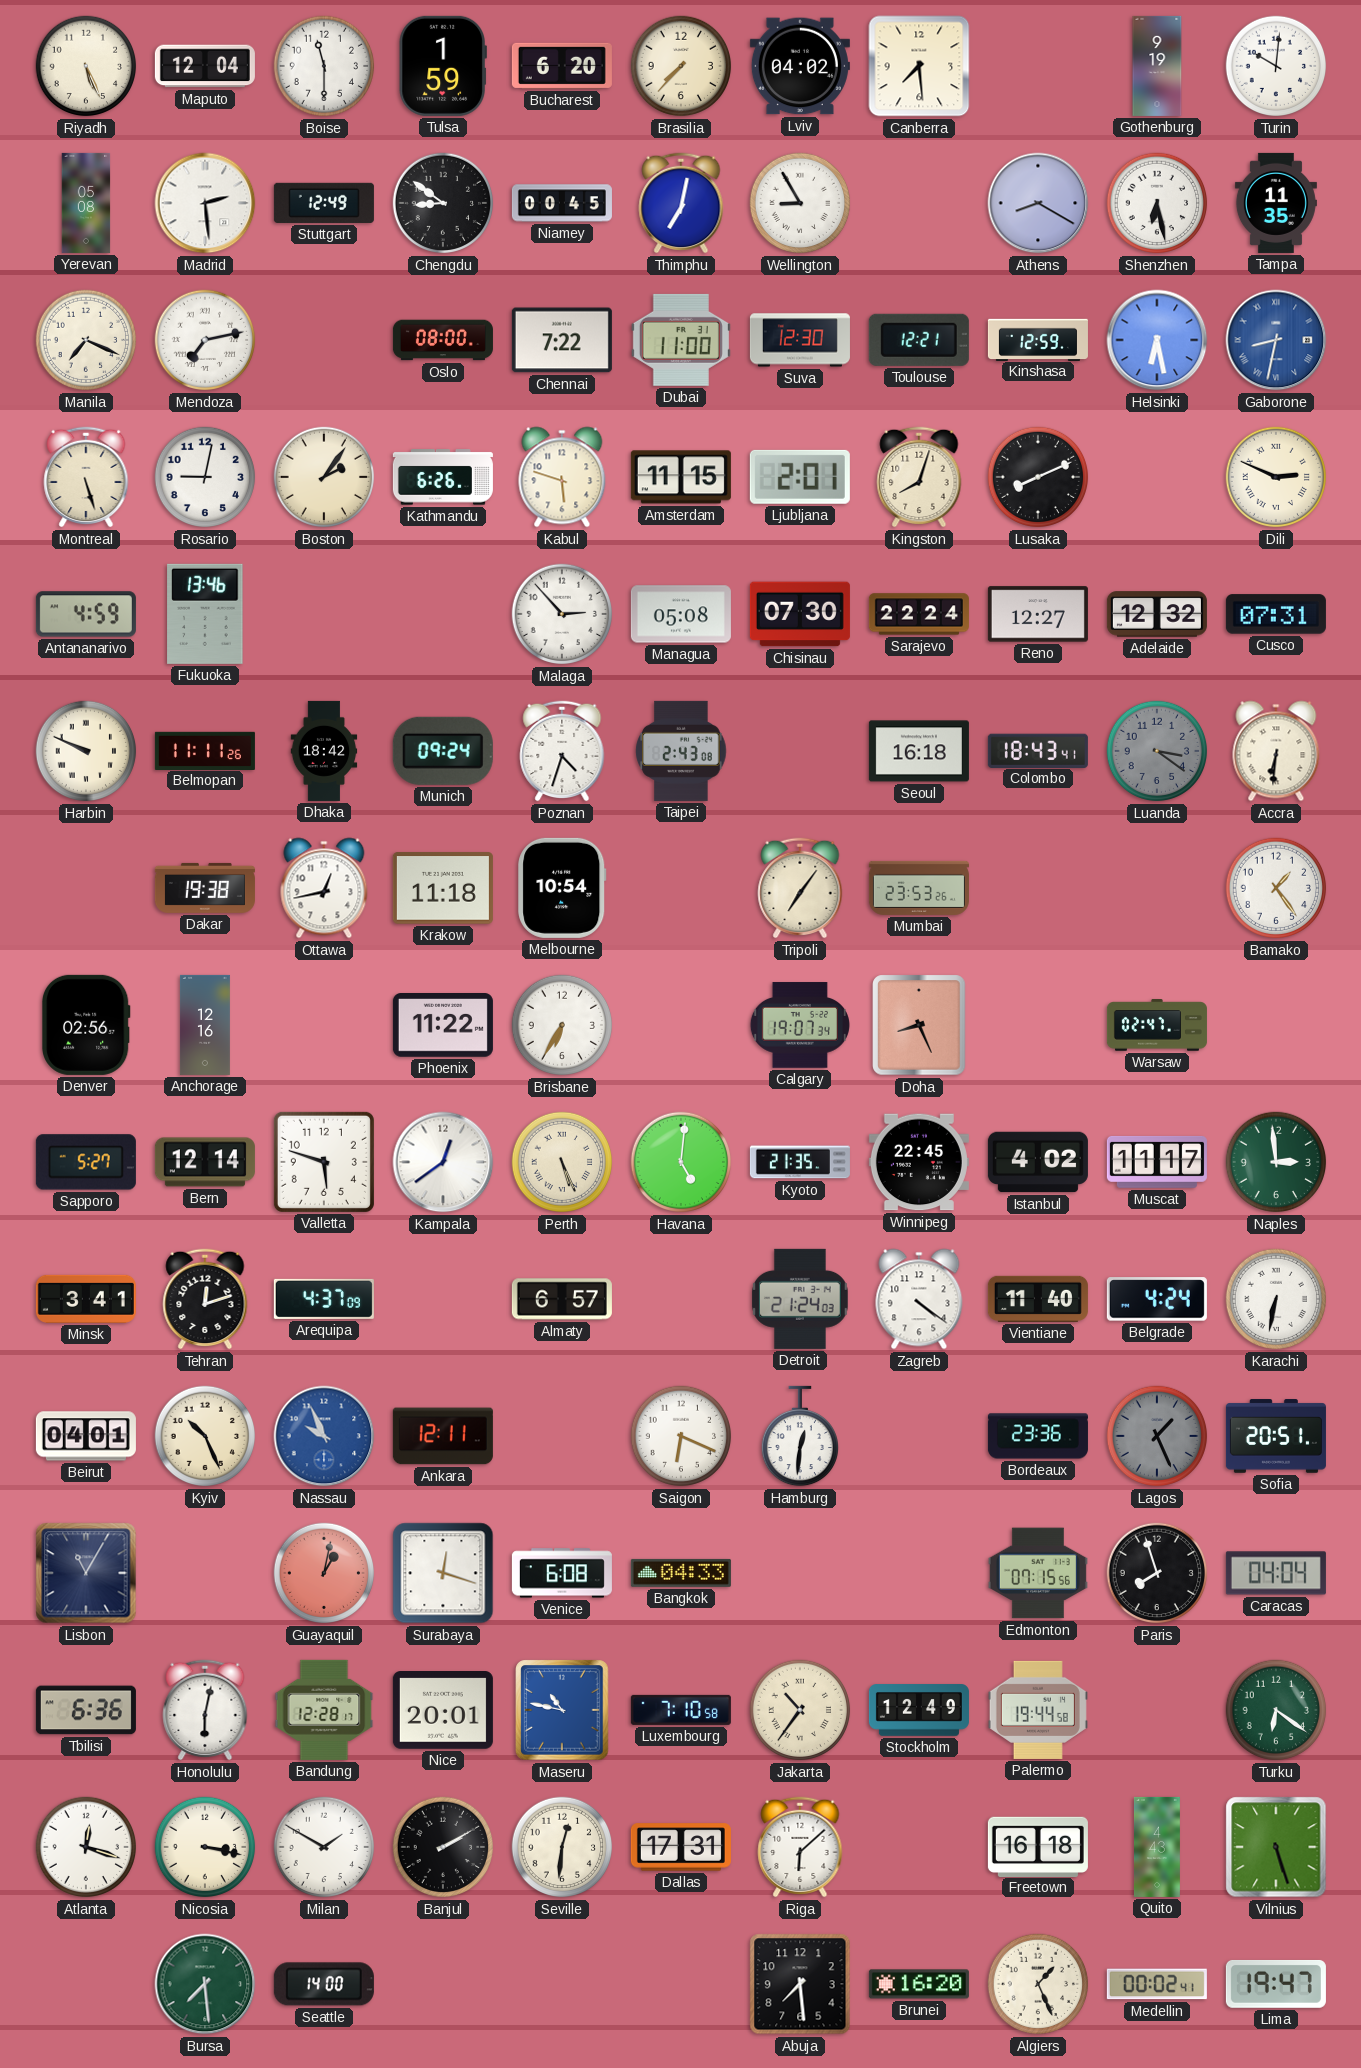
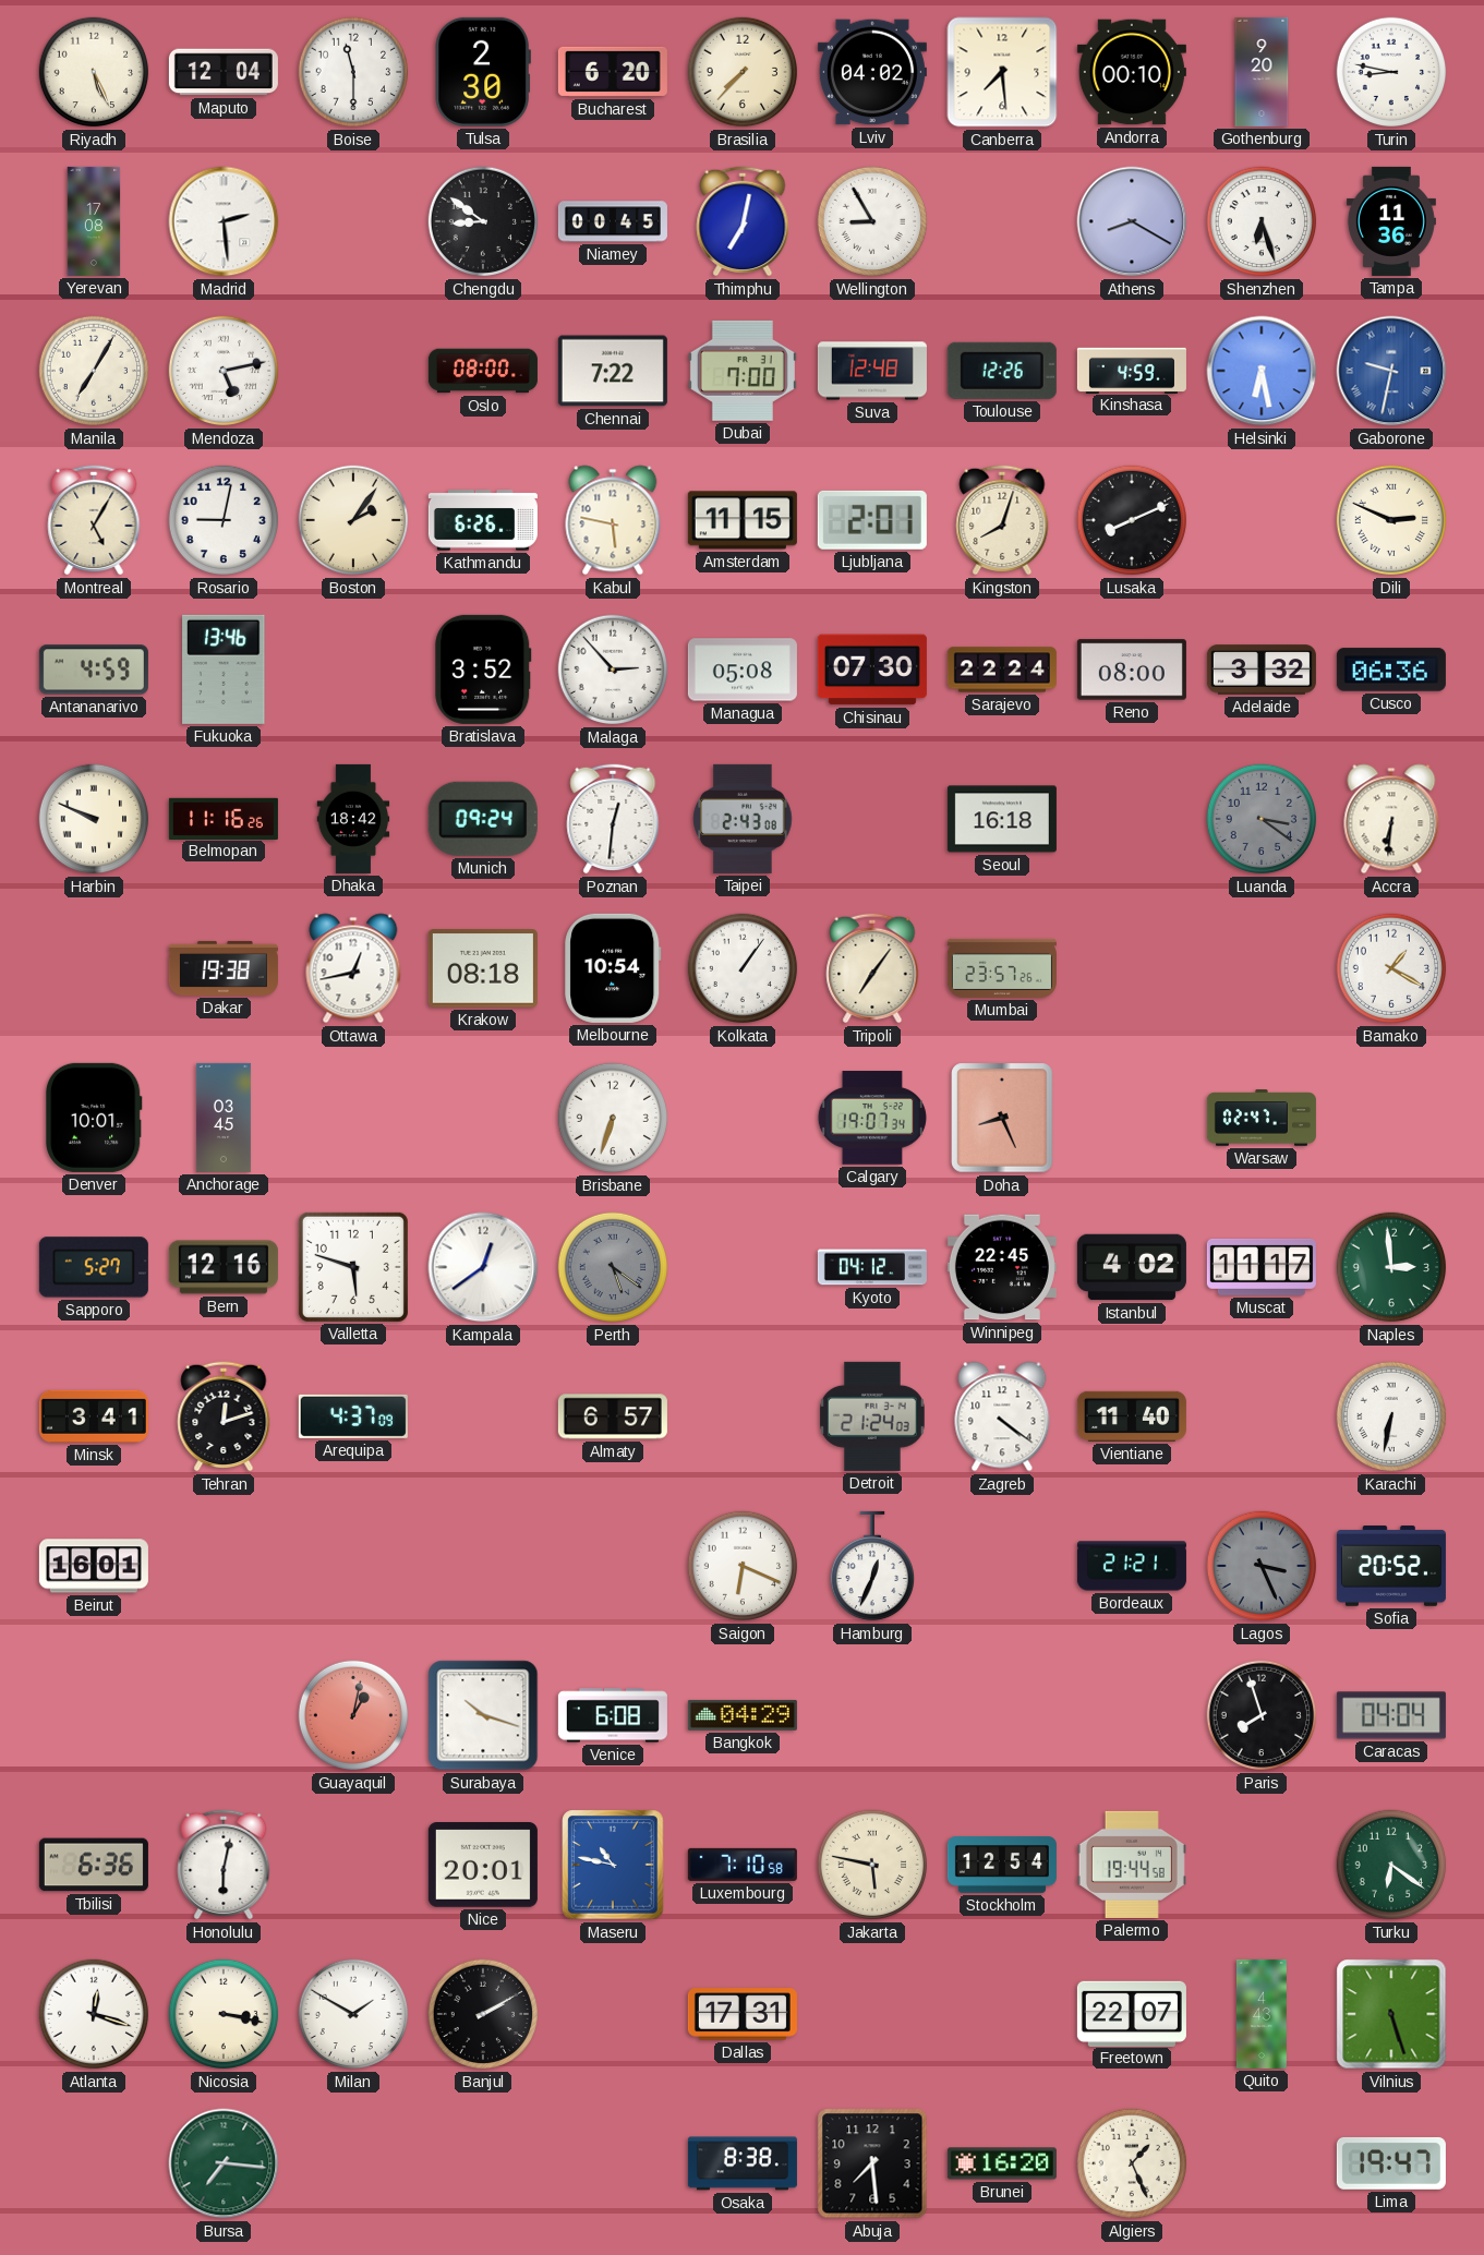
Tulsa: 1:59 -> 2:30
Andorra: none -> 00:10
Gothenburg: 9:19 -> 9:20
Turin: 10:01 -> 8:47
Yerevan: 05:08 -> 17:08
Stuttgart: 12:49 -> none
Shenzhen: 6:28 -> 6:27
Tampa: 11:35 -> 11:36
Manila: 7:19 -> 7:05
Mendoza: 7:13 -> 5:13
Dubai: 11:00 -> 7:00
Suva: 12:30 -> 12:48
Toulouse: 12:21 -> 12:26
Kinshasa: 12:59 -> 4:59
Gaborone: 8:32 -> 9:32
Montreal: 5:27 -> 5:05
Kabul: 5:48 -> 5:47
Bratislava: none -> 3:52
Reno: 12:27 -> 08:00
Adelaide: 12:32 -> 3:32
Cusco: 07:31 -> 06:36
Belmopan: 11:11 -> 11:16
Poznan: 4:33 -> 12:31
Colombo: 18:43 -> none
Krakow: 11:18 -> 08:18
Kolkata: none -> 1:06
Mumbai: 23:53 -> 23:57
Bamako: 1:24 -> 1:20
Denver: 02:56 -> 10:01
Anchorage: 12:16 -> 03:45
Phoenix: 11:22 -> none
Brisbane: 6:35 -> 6:33
Bern: 12:14 -> 12:16
Perth: 5:26 -> 5:21
Perth dial: cream -> grey
Havana: 5:01 -> none
Kyoto: 21:35 -> 04:12
Belgrade: 4:24 -> none
Beirut: 04:01 -> 16:01
Kyiv: 10:26 -> none
Nassau: 9:56 -> none
Ankara: 12:11 -> none
Hamburg: 12:31 -> 12:34
Bordeaux: 23:36 -> 21:21
Lagos: 1:26 -> 3:26
Sofia: 20:51 -> 20:52
Lisbon: 11:05 -> none
Surabaya: 12:18 -> 10:18
Bangkok: 04:33 -> 04:29
Edmonton: 07:15 -> none
Bandung: 12:28 -> none
Jakarta: 10:36 -> 5:47
Stockholm: 12:49 -> 12:54
Seville: 12:31 -> none
Riga: 6:08 -> none
Freetown: 16:18 -> 22:07
Bursa: 7:29 -> 7:16
Seattle: 14:00 -> none
Osaka: none -> 8:38
Medellin: 00:02 -> none
